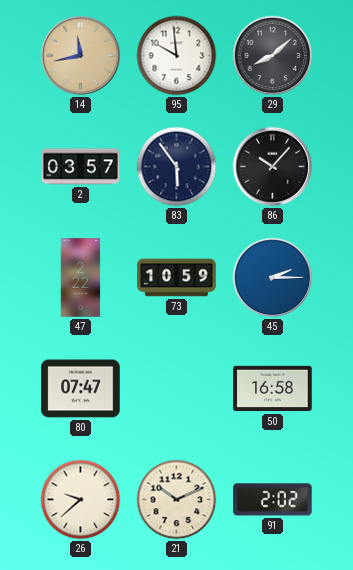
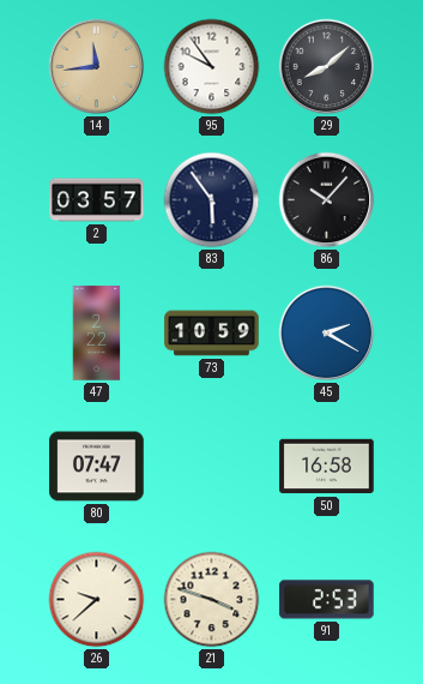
14: 11:43 -> 11:44
95: 9:59 -> 9:54
45: 2:15 -> 2:20
21: 10:11 -> 3:48
91: 2:02 -> 2:53
